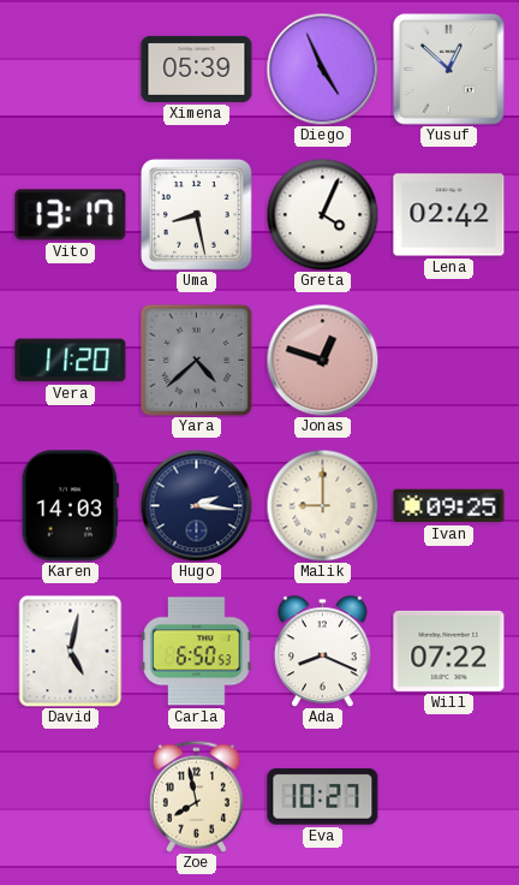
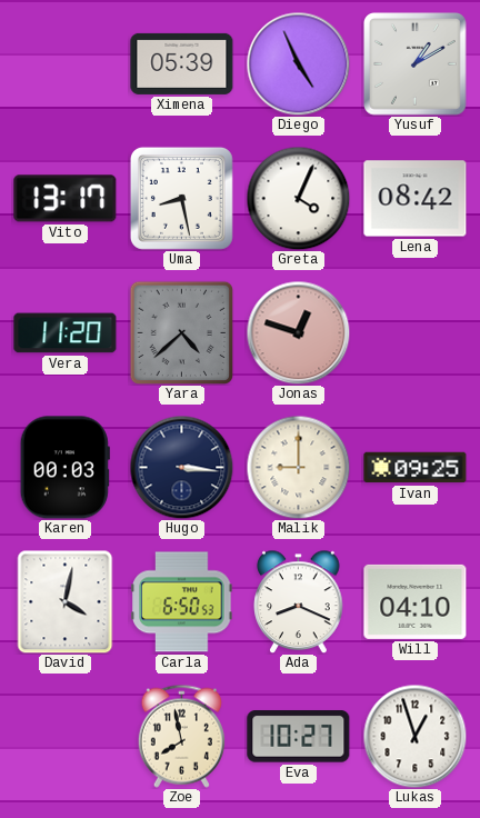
Yusuf: 12:52 -> 1:10
Lena: 02:42 -> 08:42
Karen: 14:03 -> 00:03
Hugo: 2:16 -> 3:16
David: 5:02 -> 4:02
Will: 07:22 -> 04:10
Lukas: none -> 12:57
